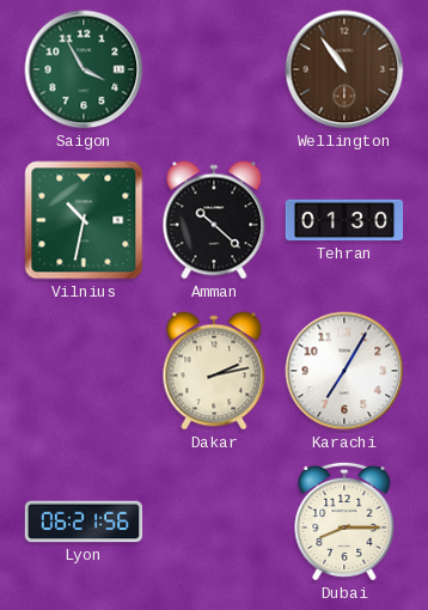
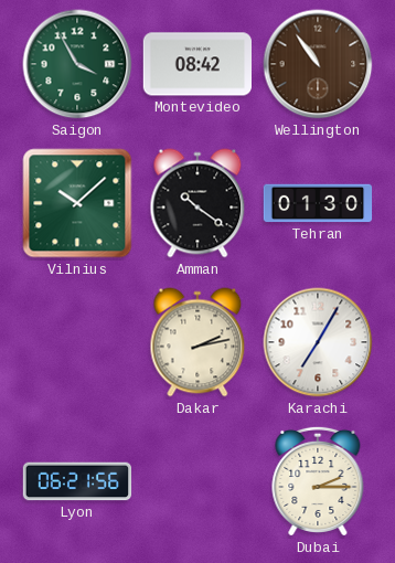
Montevideo: none -> 08:42
Vilnius: 10:32 -> 10:08
Amman: 10:22 -> 10:21
Dubai: 8:15 -> 2:15
